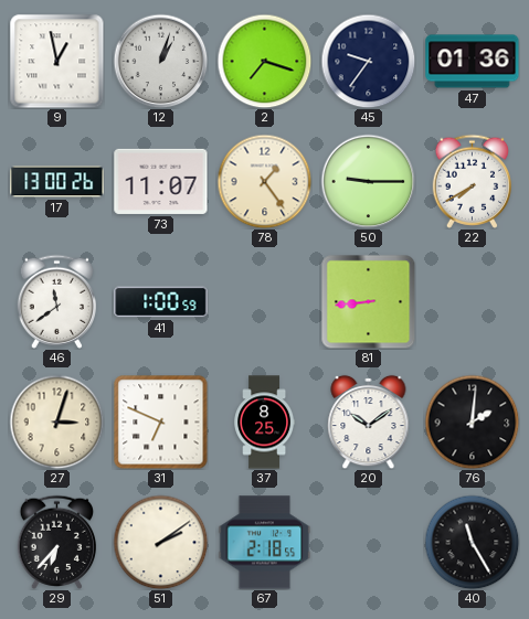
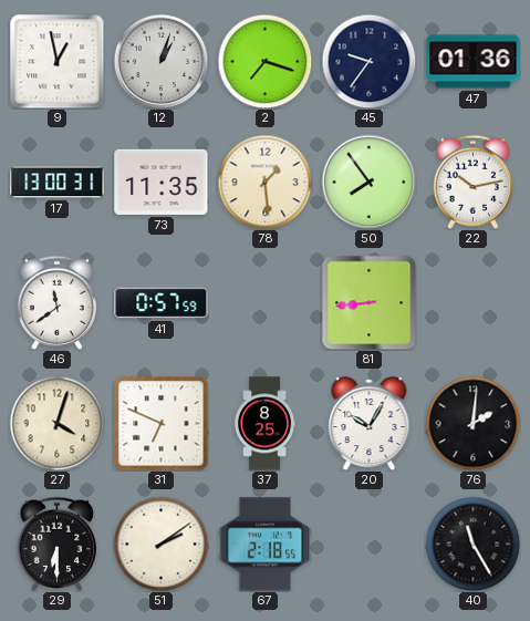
17: 13:00:26 -> 13:00:31
73: 11:07 -> 11:35
78: 1:24 -> 1:29
50: 9:15 -> 7:54
22: 7:40 -> 10:13
41: 1:00 -> 0:57
27: 3:03 -> 4:03
20: 10:09 -> 10:05
29: 6:37 -> 6:30
